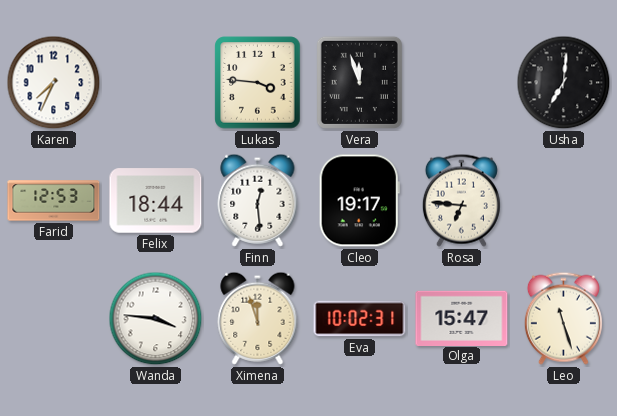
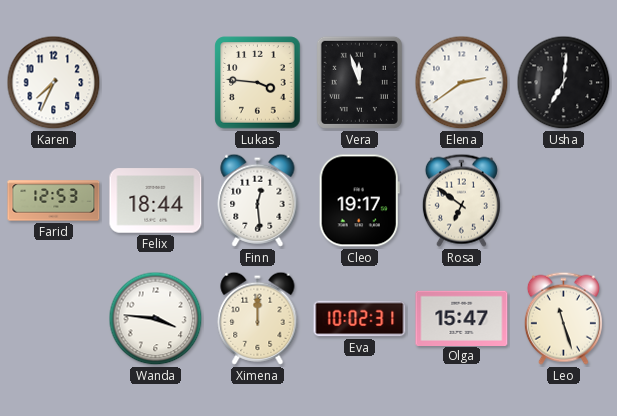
Elena: none -> 2:39
Rosa: 6:46 -> 6:51
Ximena: 11:57 -> 12:00
